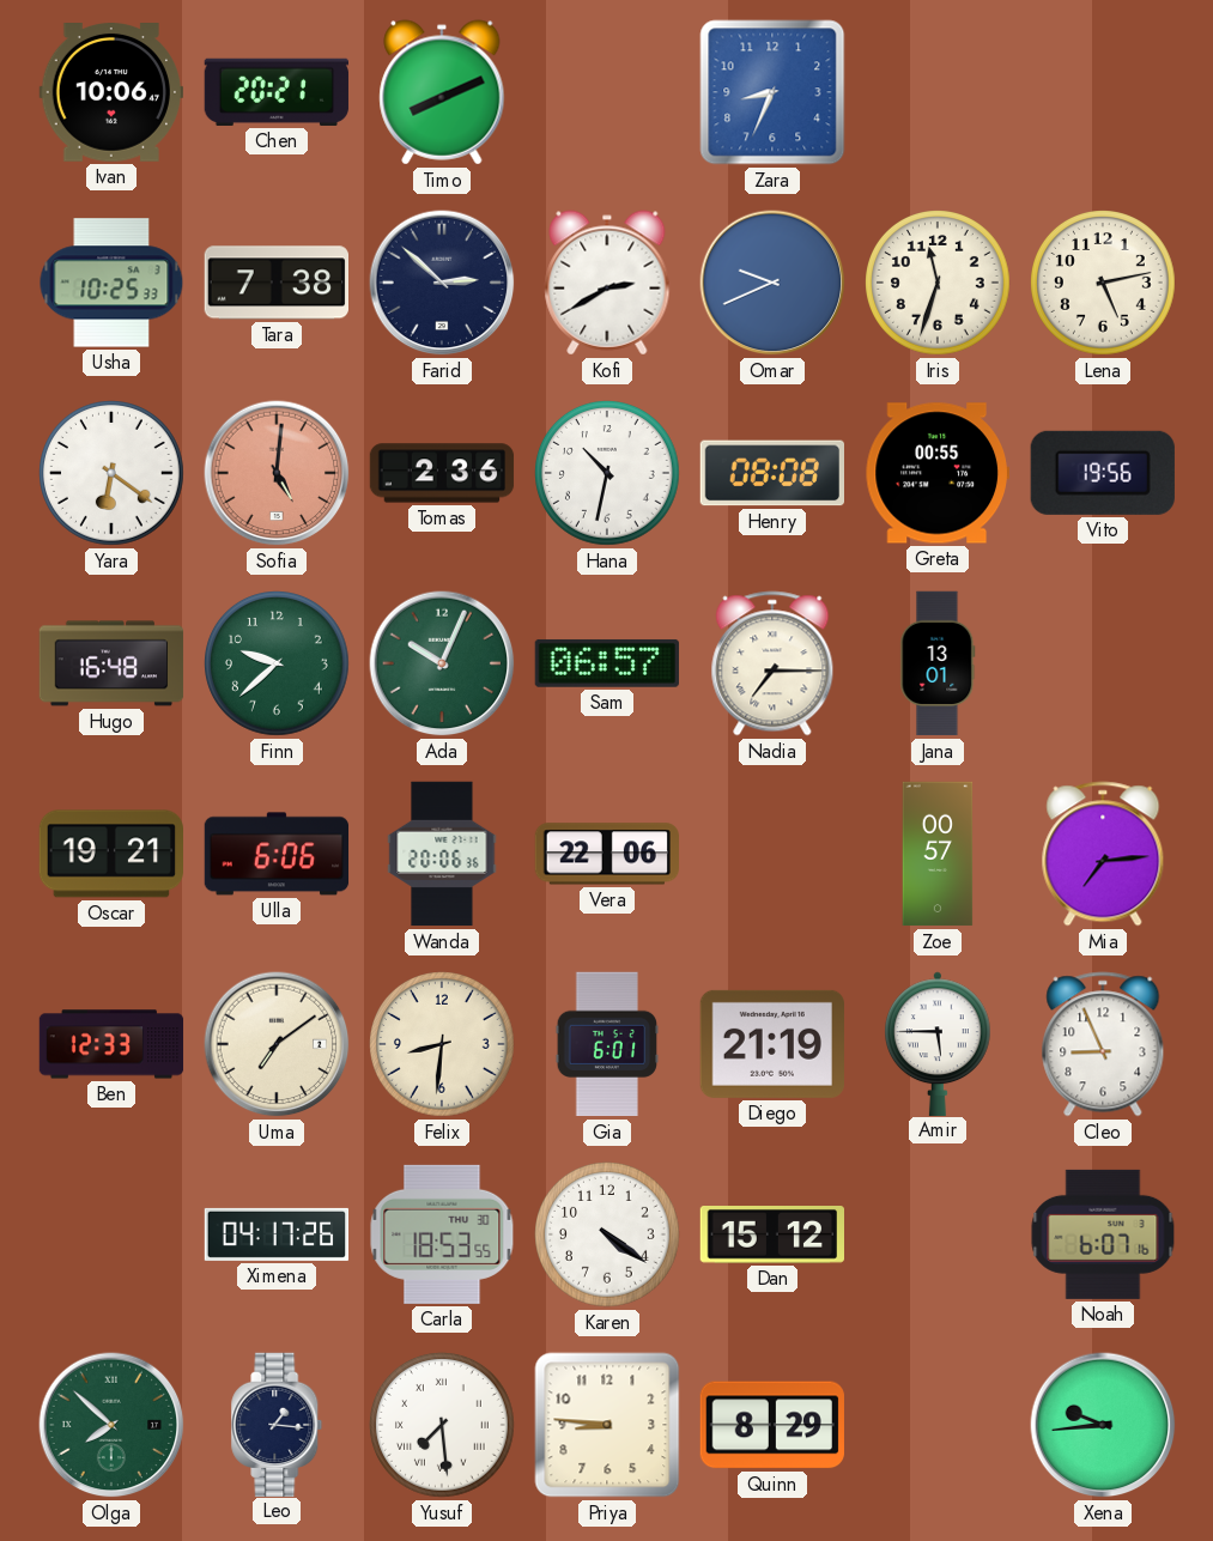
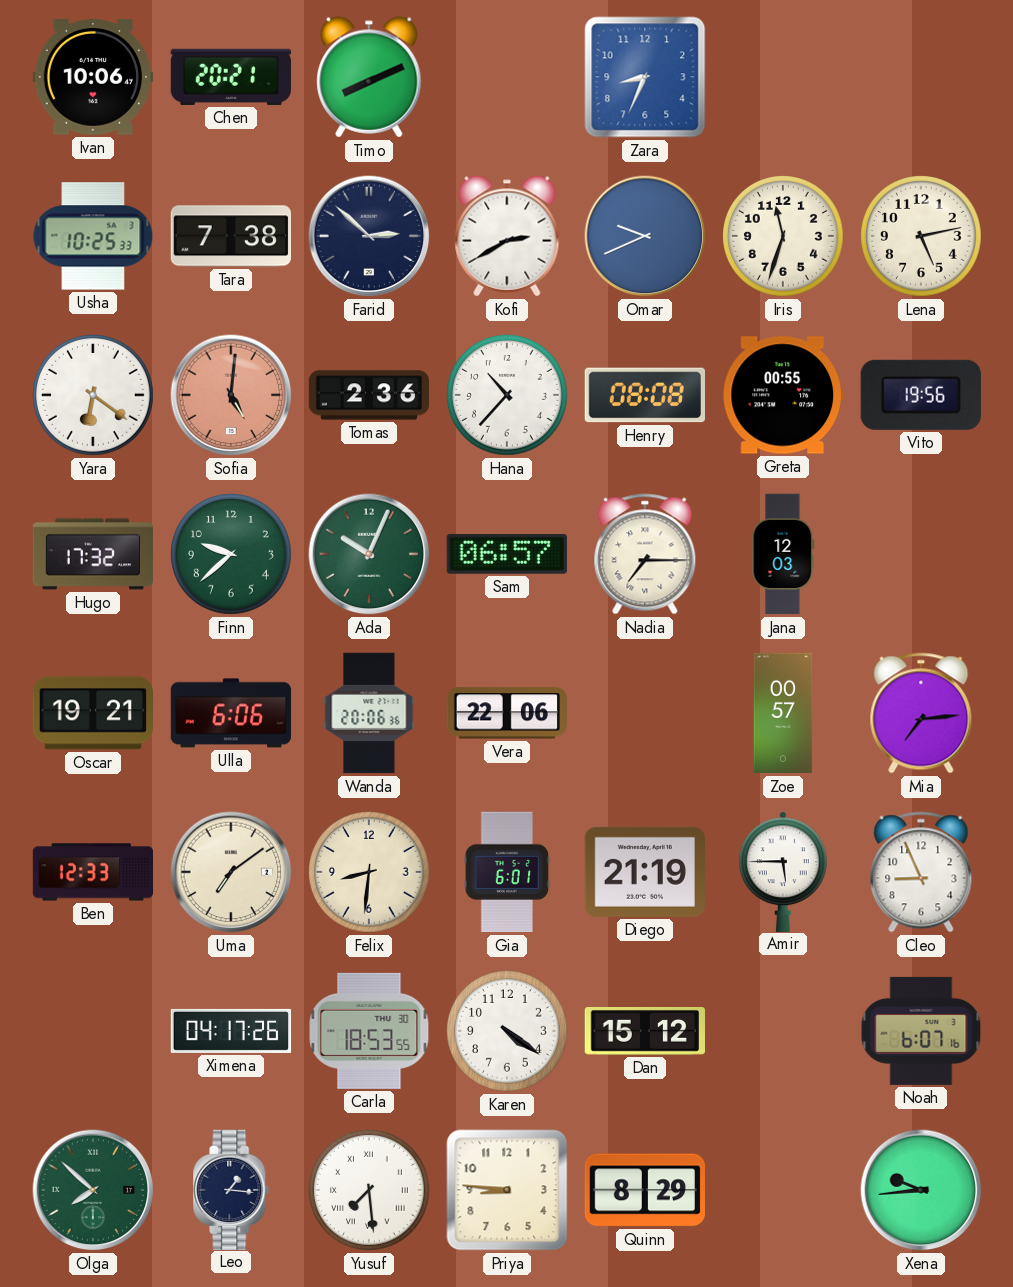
Hana: 10:32 -> 10:37
Hugo: 16:48 -> 17:32
Jana: 13:01 -> 12:03
